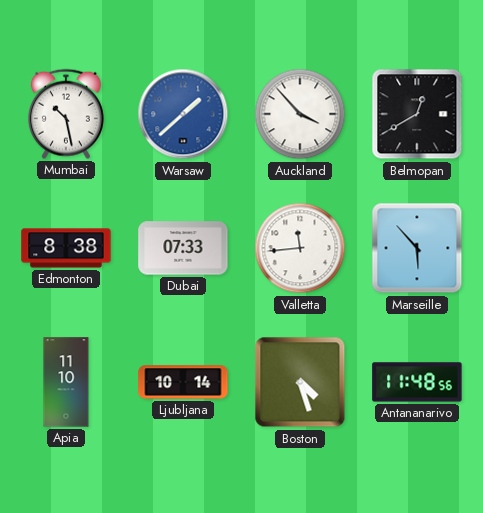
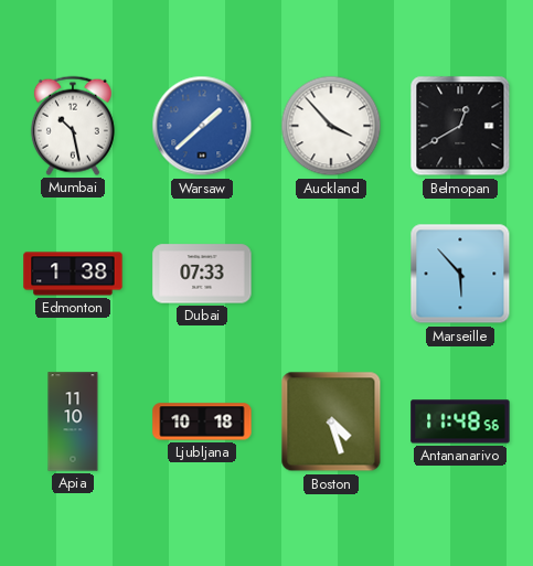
Edmonton: 8:38 -> 1:38
Valletta: 11:44 -> none
Ljubljana: 10:14 -> 10:18
